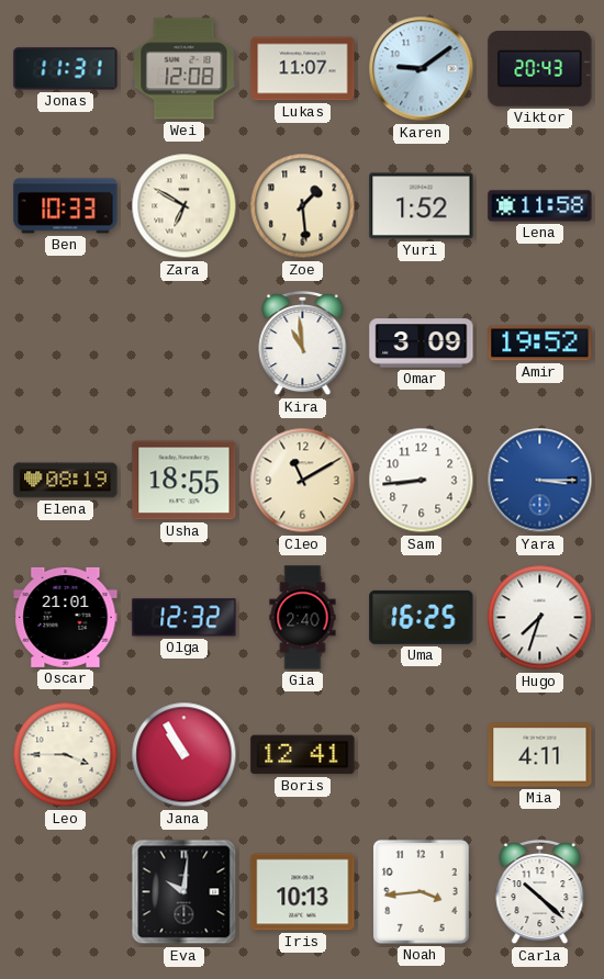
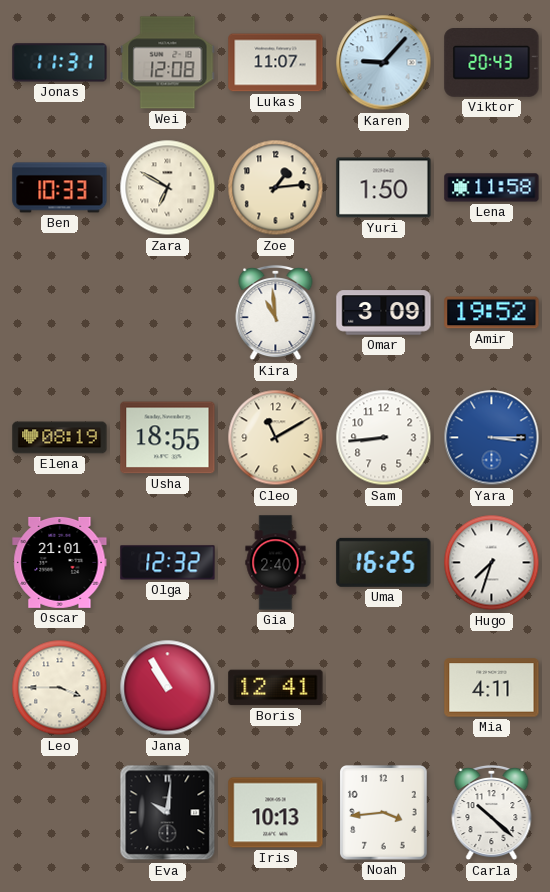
Karen: 9:09 -> 9:07
Zoe: 1:29 -> 1:14
Yuri: 1:52 -> 1:50
